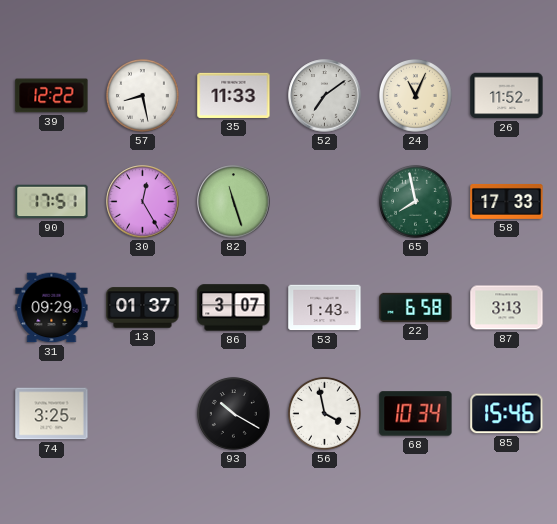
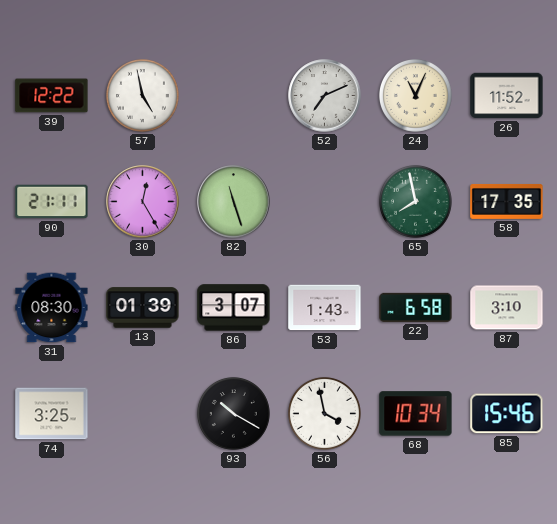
57: 8:28 -> 4:58
35: 11:33 -> none
52: 7:09 -> 7:11
90: 17:51 -> 21:11
58: 17:33 -> 17:35
31: 09:29 -> 08:30
13: 01:37 -> 01:39
87: 3:13 -> 3:10
